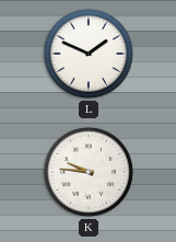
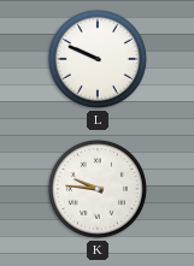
L: 1:49 -> 9:49
